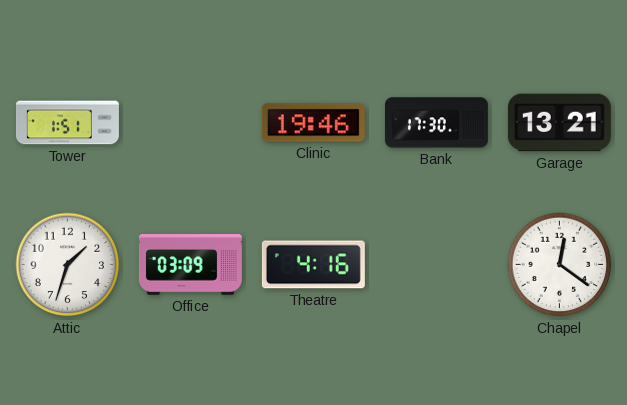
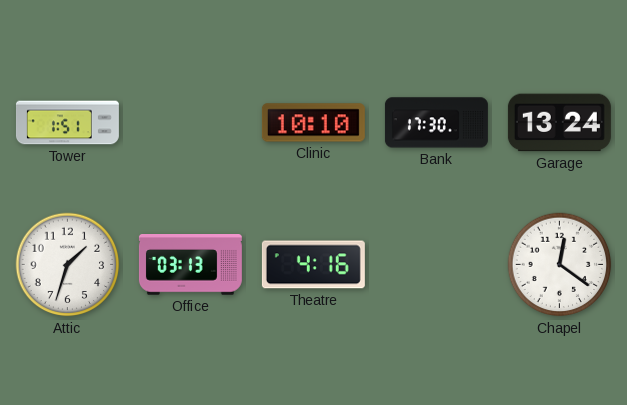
Clinic: 19:46 -> 10:10
Garage: 13:21 -> 13:24
Office: 03:09 -> 03:13
